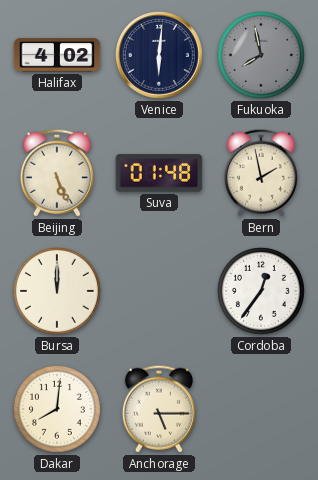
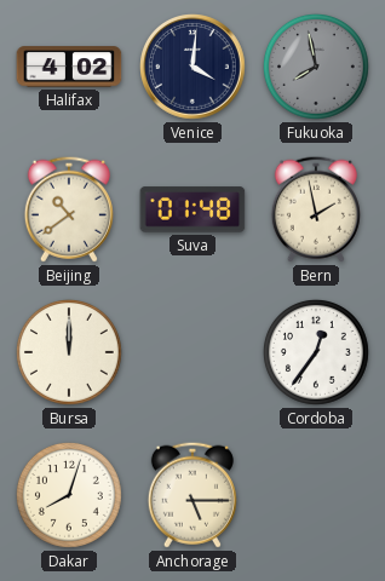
Venice: 6:01 -> 4:01
Beijing: 5:26 -> 10:39
Dakar: 8:01 -> 8:03
